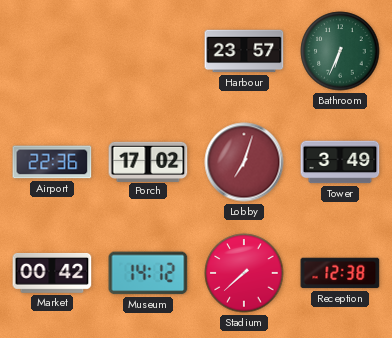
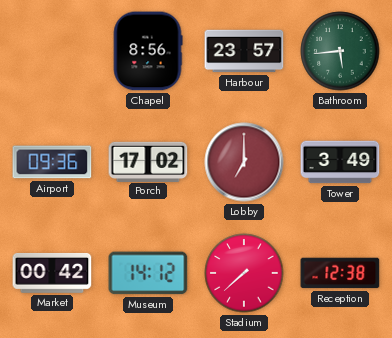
Chapel: none -> 8:56
Bathroom: 6:34 -> 5:44
Airport: 22:36 -> 09:36
Lobby: 7:03 -> 7:00
